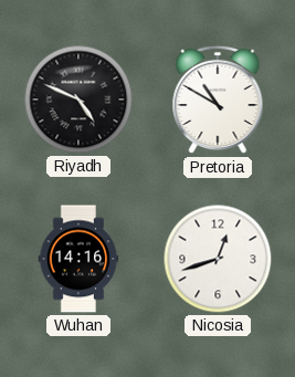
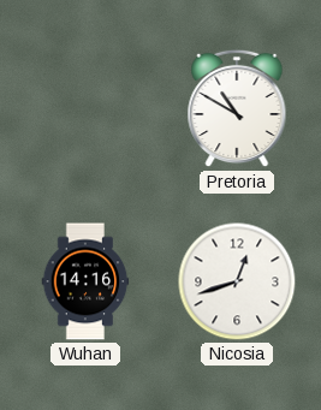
Riyadh: 4:49 -> none
